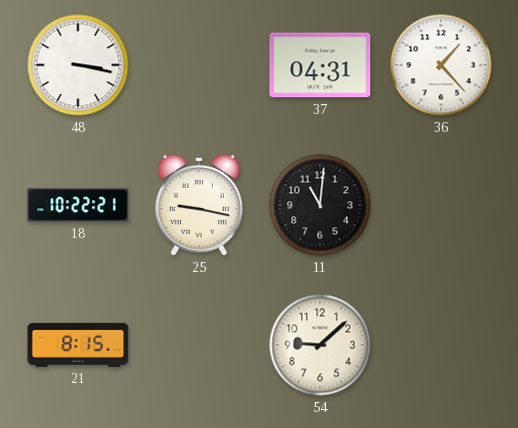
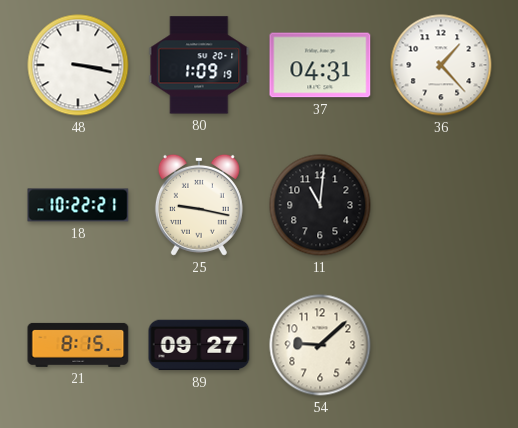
80: none -> 1:09
89: none -> 09:27
